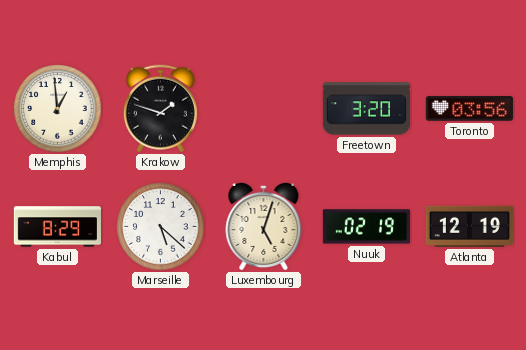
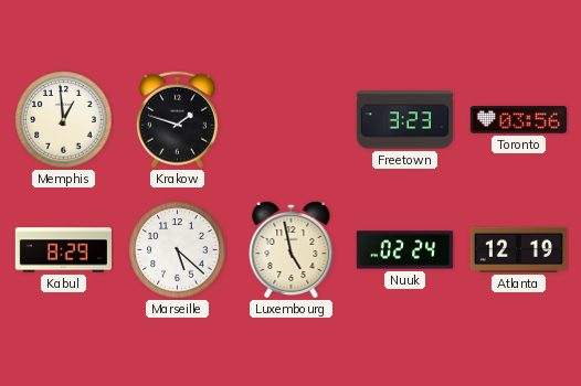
Freetown: 3:20 -> 3:23
Luxembourg: 5:03 -> 4:58
Nuuk: 02:19 -> 02:24
